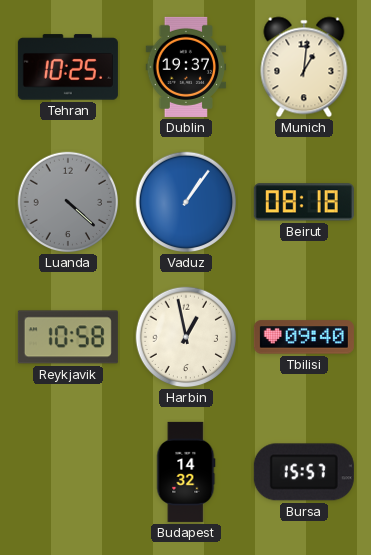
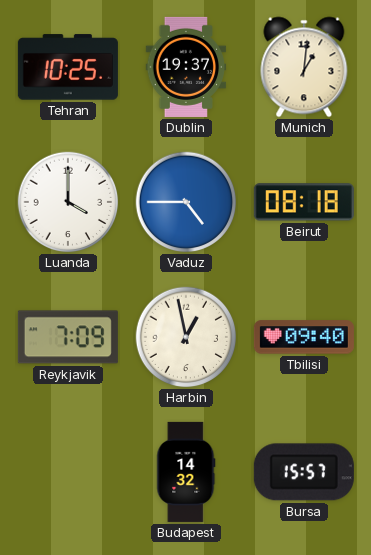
Luanda: 4:22 -> 4:00
Luanda dial: grey -> white
Vaduz: 1:06 -> 4:45
Reykjavik: 10:58 -> 7:09
